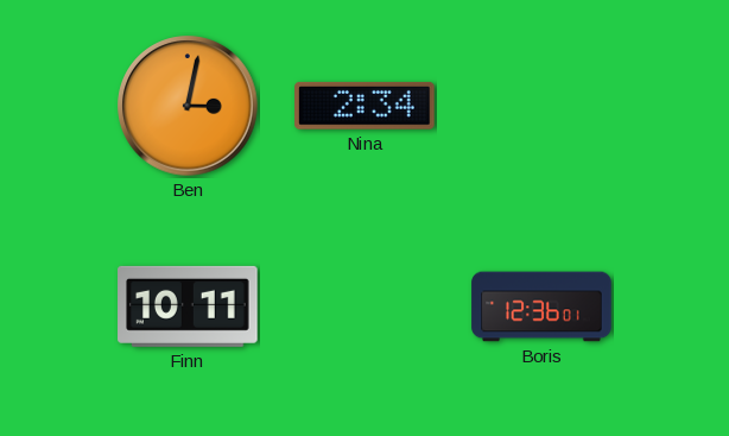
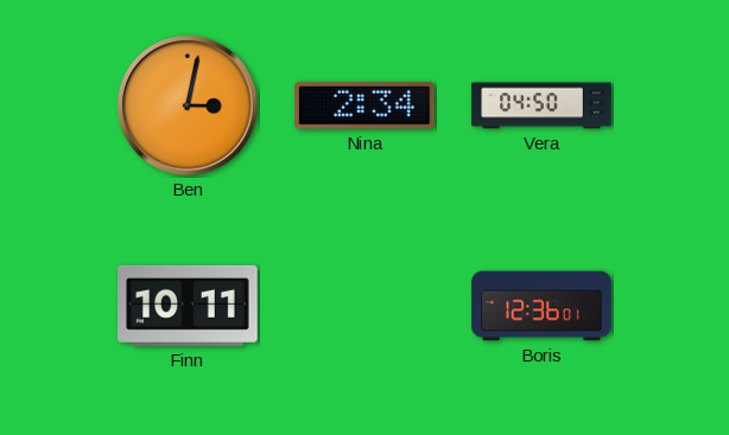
Vera: none -> 04:50
